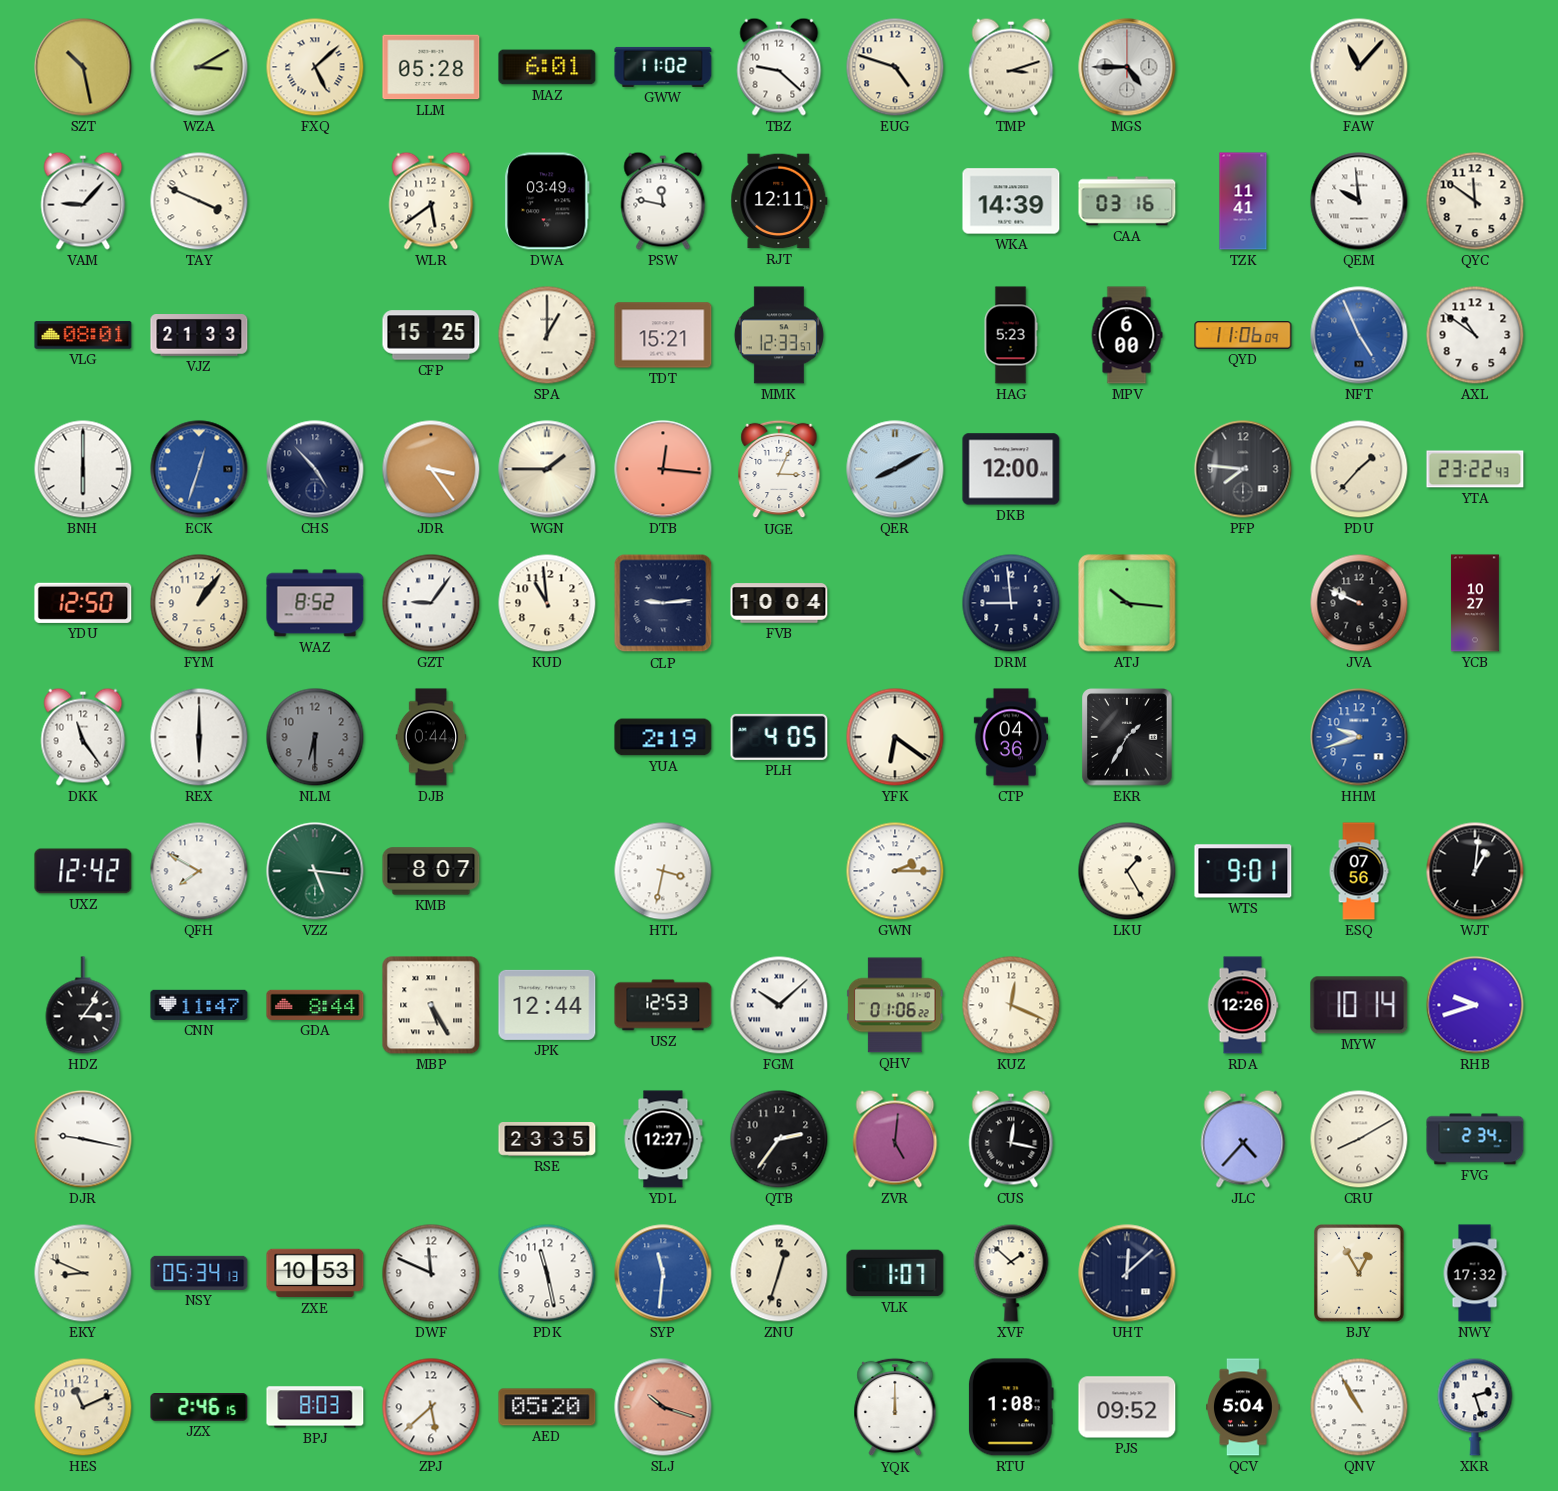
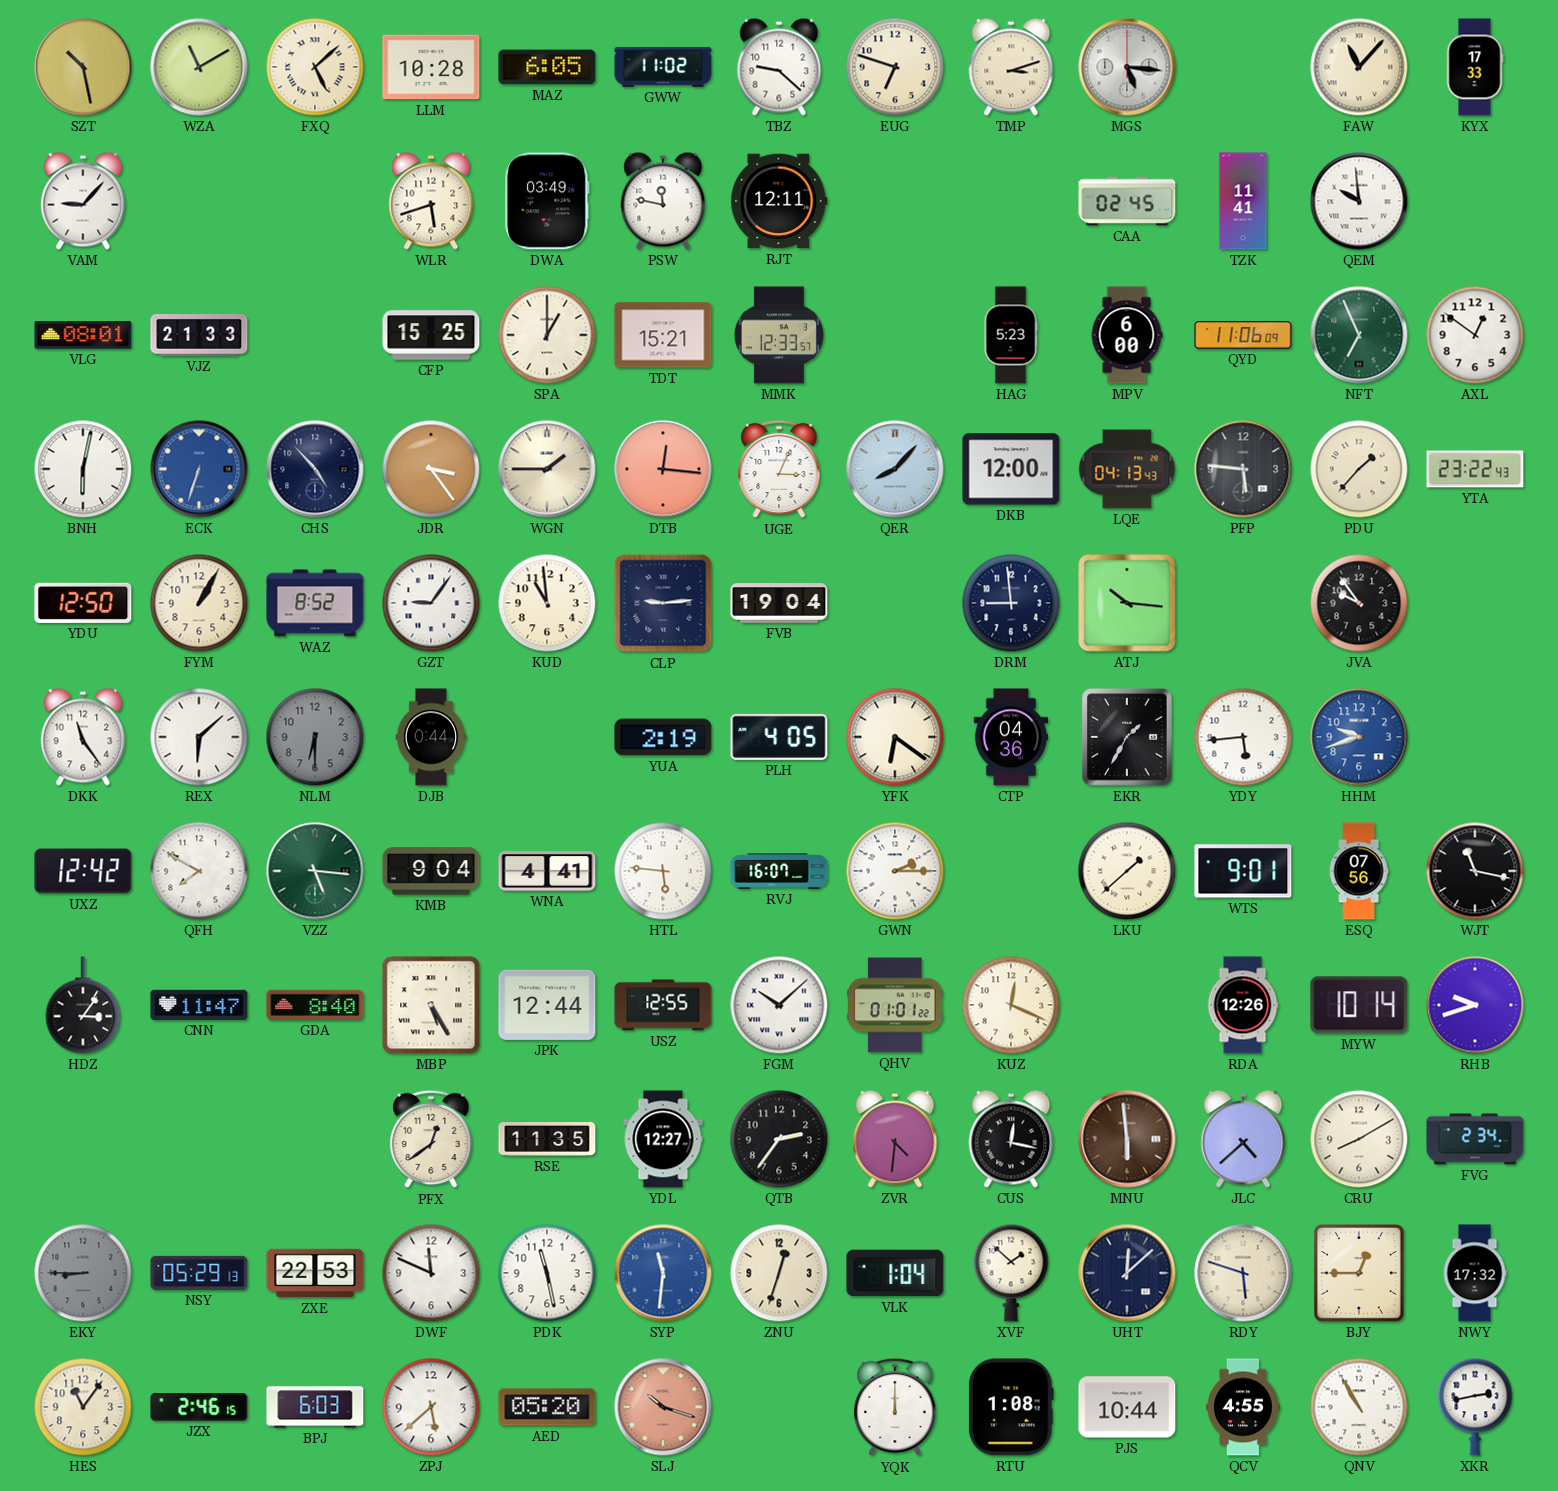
WZA: 3:10 -> 11:10
LLM: 05:28 -> 10:28
MAZ: 6:01 -> 6:05
EUG: 4:48 -> 6:48
MGS: 4:45 -> 5:16
KYX: none -> 17:33
TAY: 3:49 -> none
WLR: 5:39 -> 5:42
WKA: 14:39 -> none
CAA: 03:16 -> 02:45
QYC: 11:51 -> none
NFT: 4:56 -> 6:56
NFT dial: blue -> green
AXL: 10:51 -> 12:51
BNH: 6:00 -> 6:02
ECK: 12:33 -> 6:33
QER: 8:10 -> 8:07
LQE: none -> 04:13
PFP: 7:46 -> 5:46
FYM: 1:06 -> 1:05
FVB: 10:04 -> 19:04
JVA: 9:49 -> 9:54
YCB: 10:27 -> none
REX: 6:00 -> 6:08
YDY: none -> 5:44
KMB: 8:07 -> 9:04
WNA: none -> 4:41
HTL: 3:32 -> 5:46
RVJ: none -> 16:07
LKU: 1:25 -> 1:38
WJT: 1:01 -> 11:17
GDA: 8:44 -> 8:40
USZ: 12:53 -> 12:55
QHV: 01:06 -> 01:01
DJR: 9:17 -> none
PFX: none -> 12:39
RSE: 23:35 -> 11:35
ZVR: 5:01 -> 4:31
MNU: none -> 5:59
JLC: 4:37 -> 4:38
EKY: 8:49 -> 8:45
EKY dial: cream -> grey
NSY: 05:34 -> 05:29
ZXE: 10:53 -> 22:53
VLK: 1:07 -> 1:04
RDY: none -> 5:48
BJY: 12:55 -> 12:45
HES: 11:11 -> 11:06
BPJ: 8:03 -> 6:03
PJS: 09:52 -> 10:44
QCV: 5:04 -> 4:55
XKR: 2:27 -> 2:43
